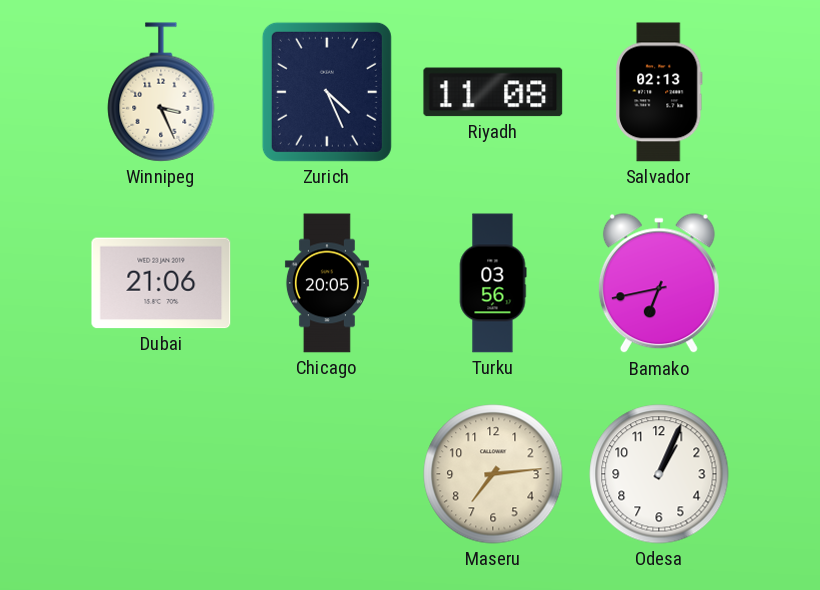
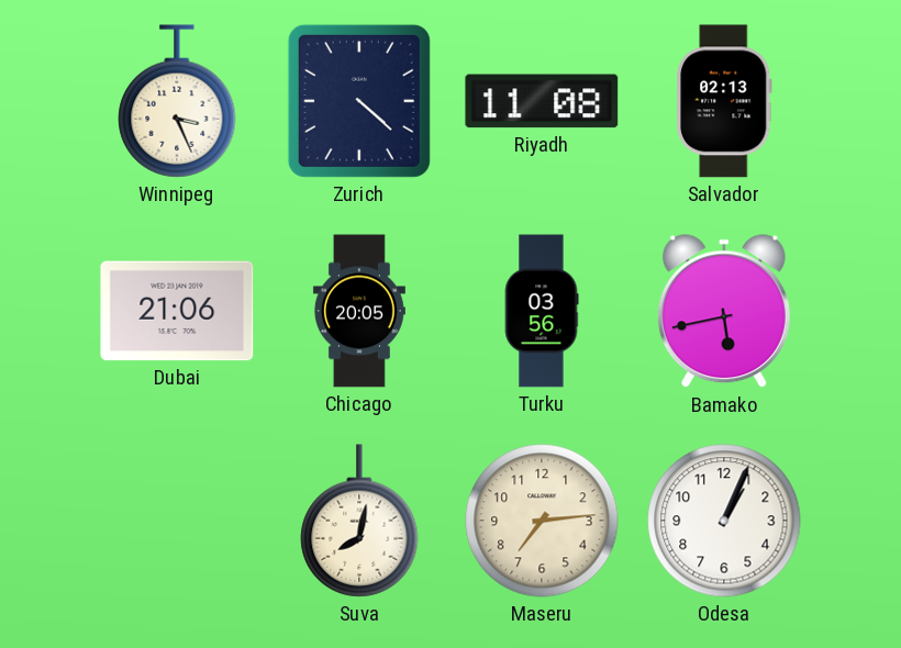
Zurich: 4:26 -> 4:22
Bamako: 6:43 -> 5:43
Suva: none -> 8:02
